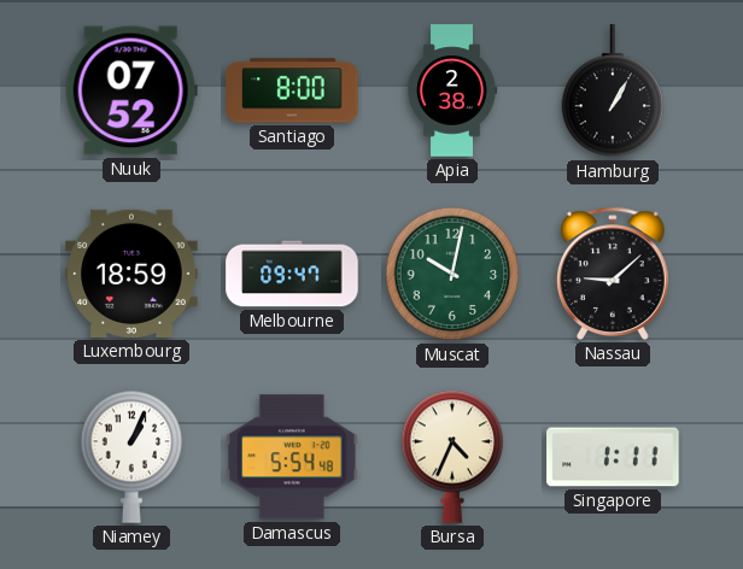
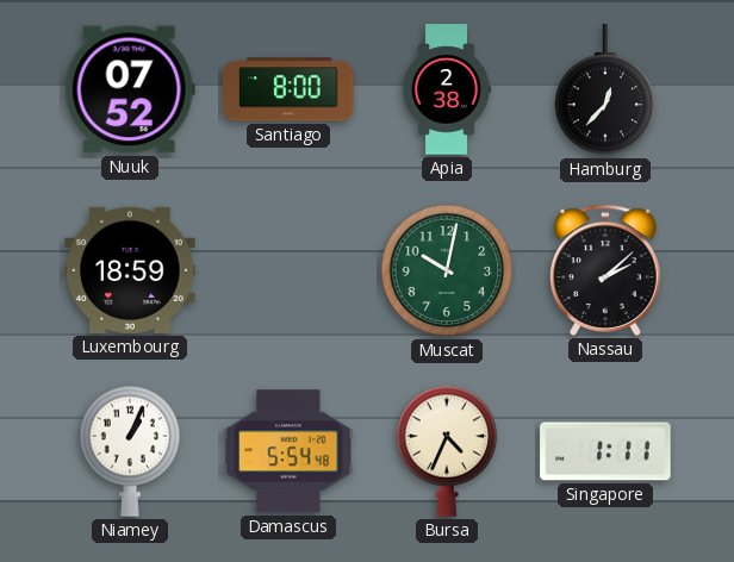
Hamburg: 1:05 -> 12:37
Melbourne: 09:47 -> none
Nassau: 9:08 -> 2:08
